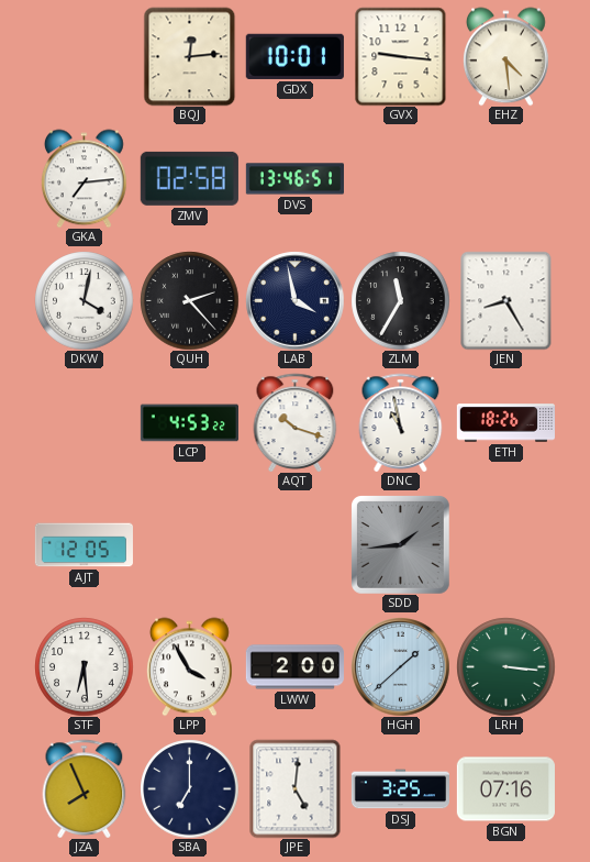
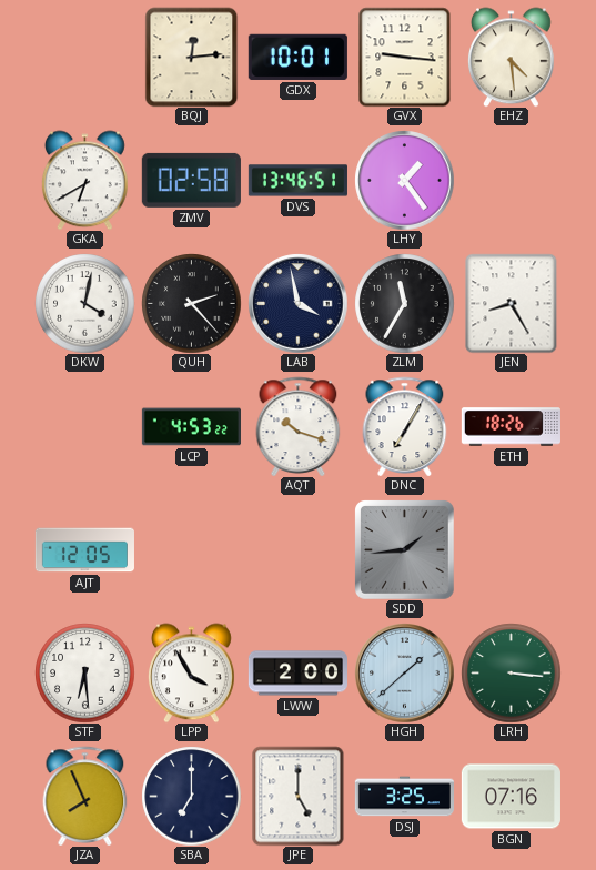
GKA: 7:14 -> 6:40
LHY: none -> 1:24
DNC: 10:58 -> 7:05
JPE: 5:01 -> 5:00
